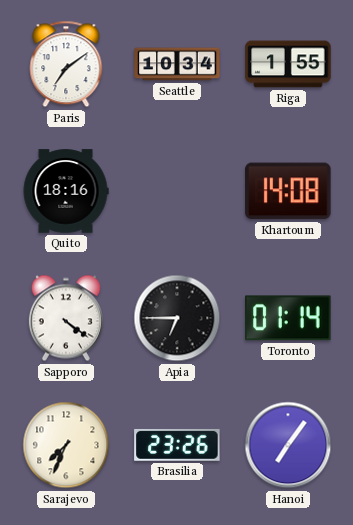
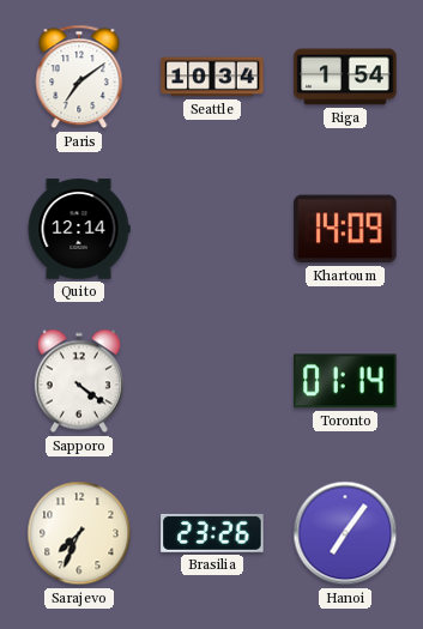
Riga: 1:55 -> 1:54
Quito: 18:16 -> 12:14
Khartoum: 14:08 -> 14:09
Apia: 6:45 -> none
